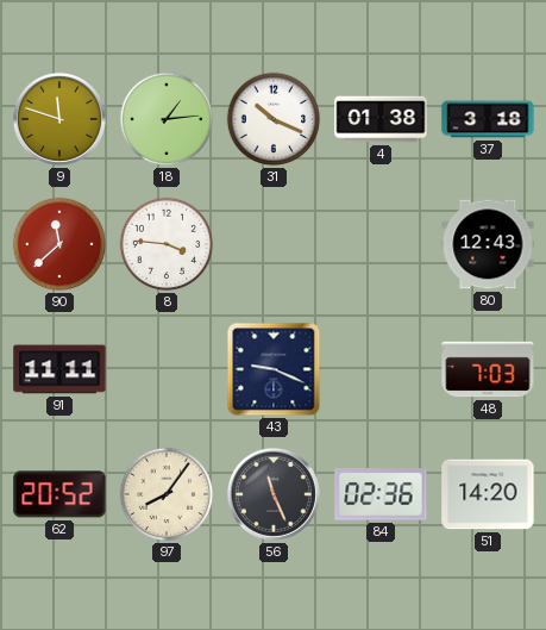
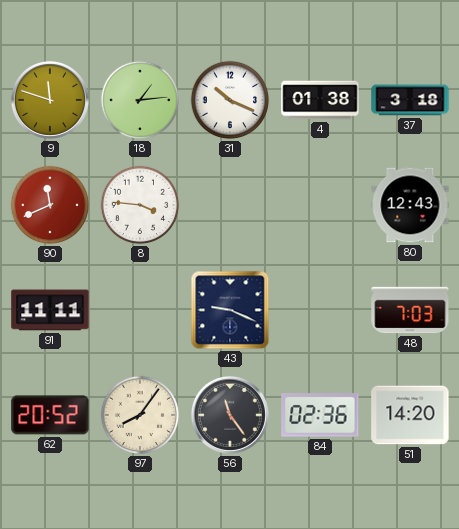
90: 11:38 -> 11:41
56: 11:26 -> 11:24
